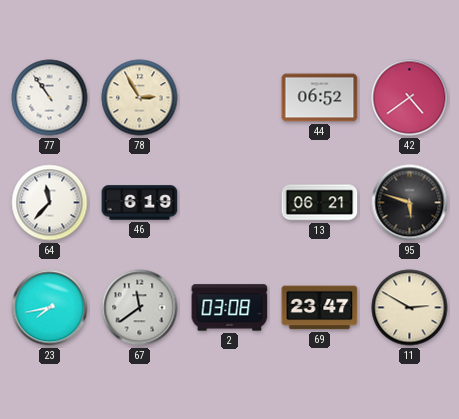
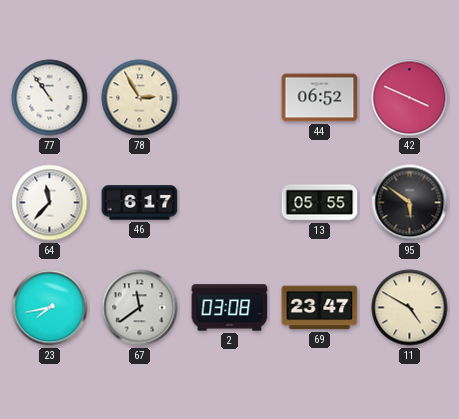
42: 4:39 -> 3:49
46: 6:19 -> 6:17
13: 06:21 -> 05:55
95: 5:48 -> 5:51
11: 2:50 -> 4:50
